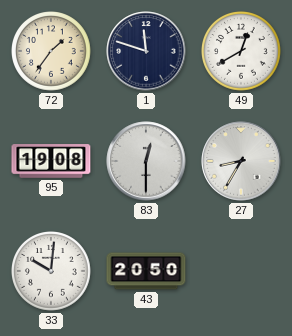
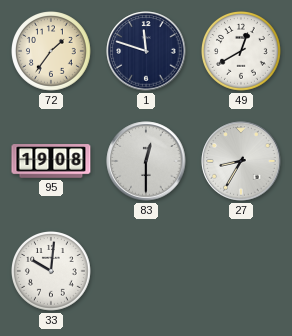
43: 20:50 -> none
